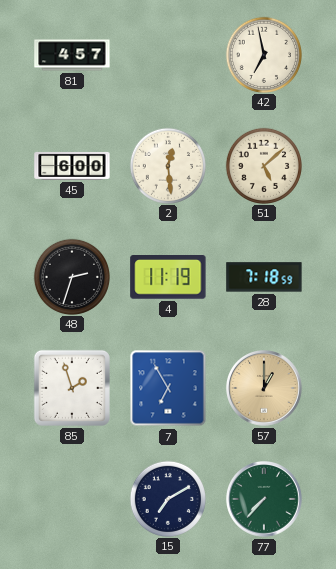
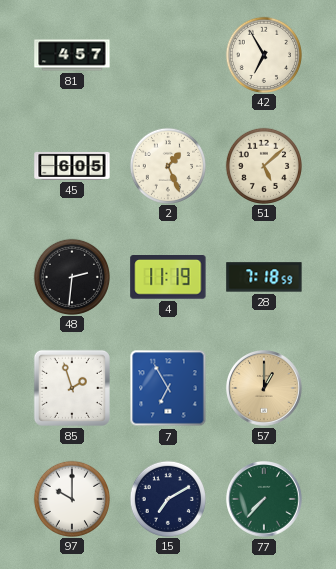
42: 6:58 -> 6:55
45: 6:00 -> 6:05
2: 12:29 -> 1:26
48: 2:33 -> 2:31
97: none -> 10:00
